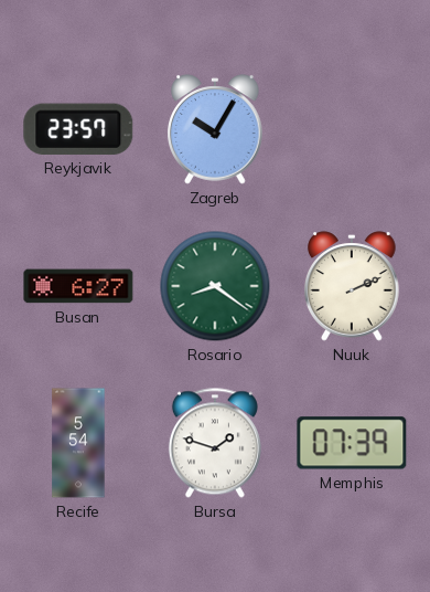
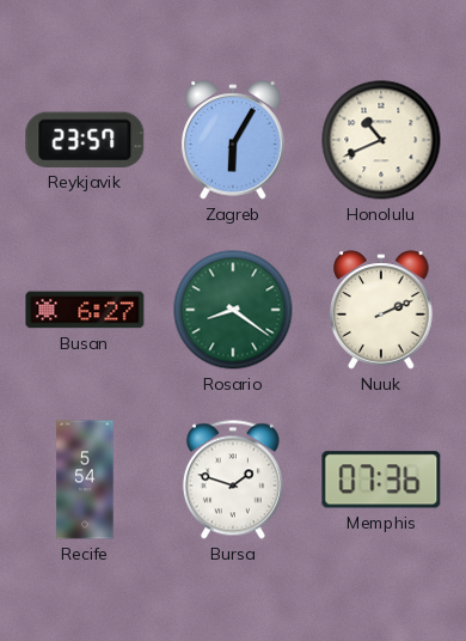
Zagreb: 10:05 -> 6:05
Honolulu: none -> 10:41
Memphis: 07:39 -> 07:36
